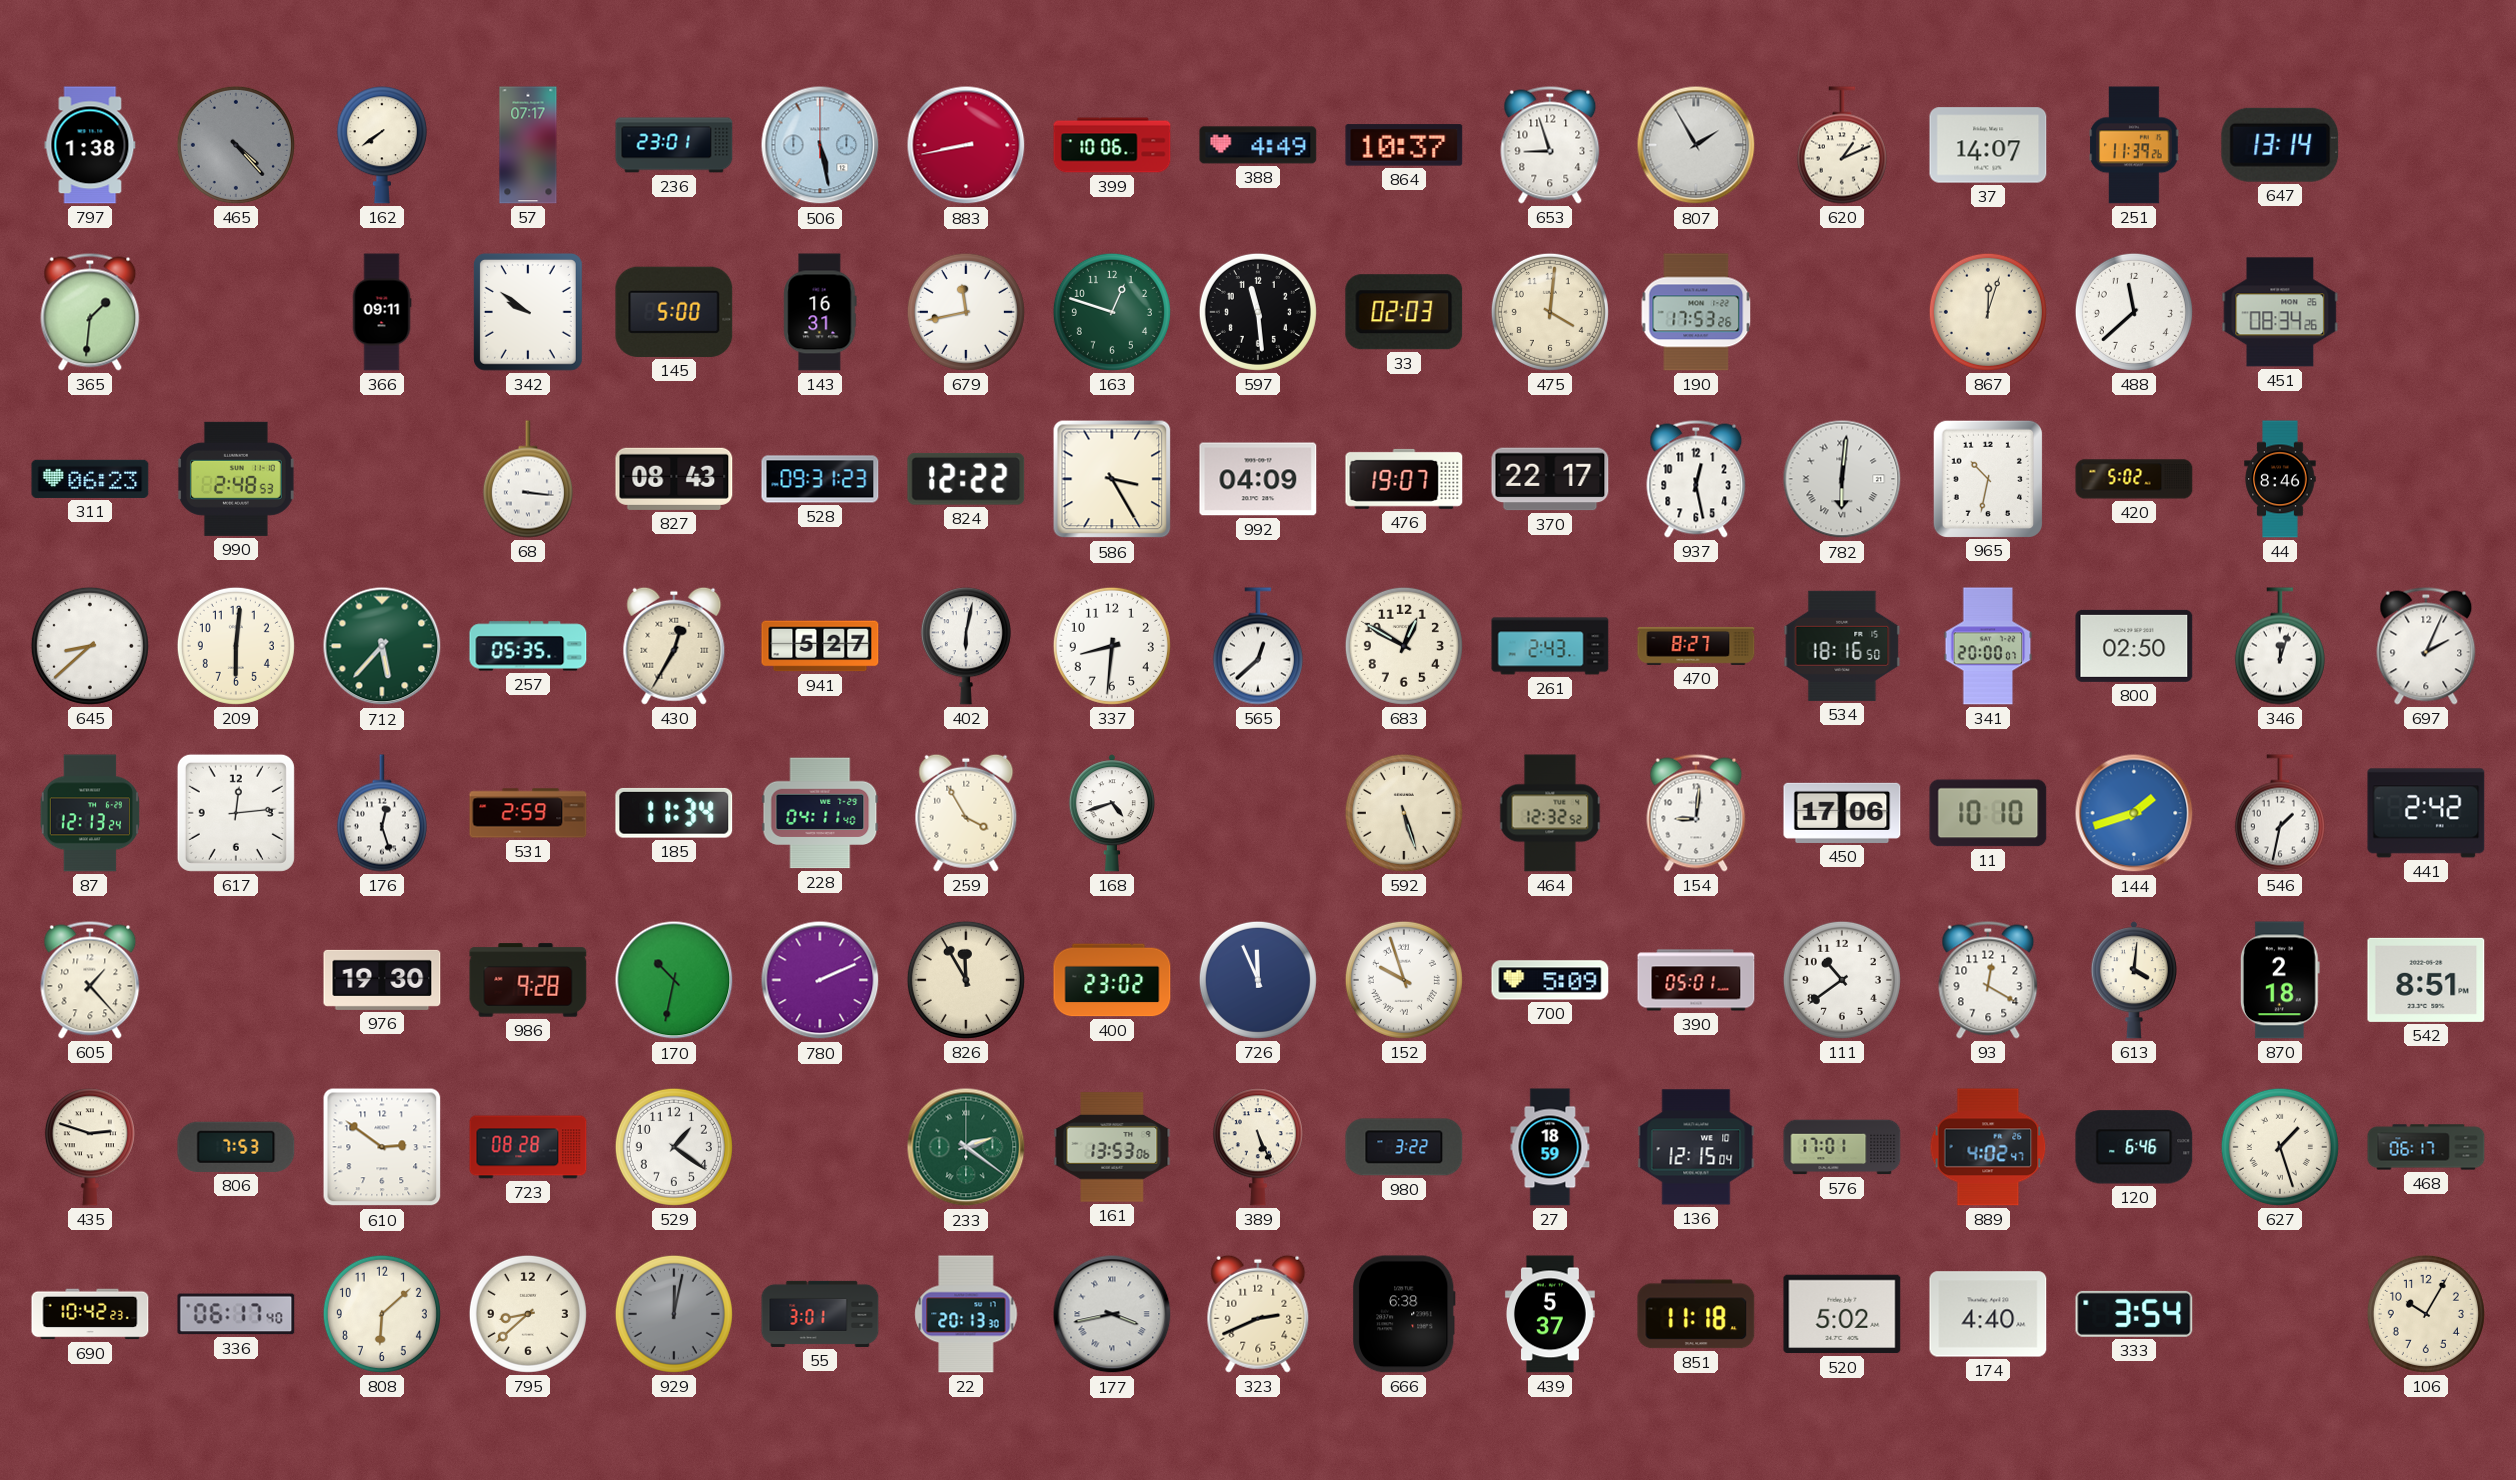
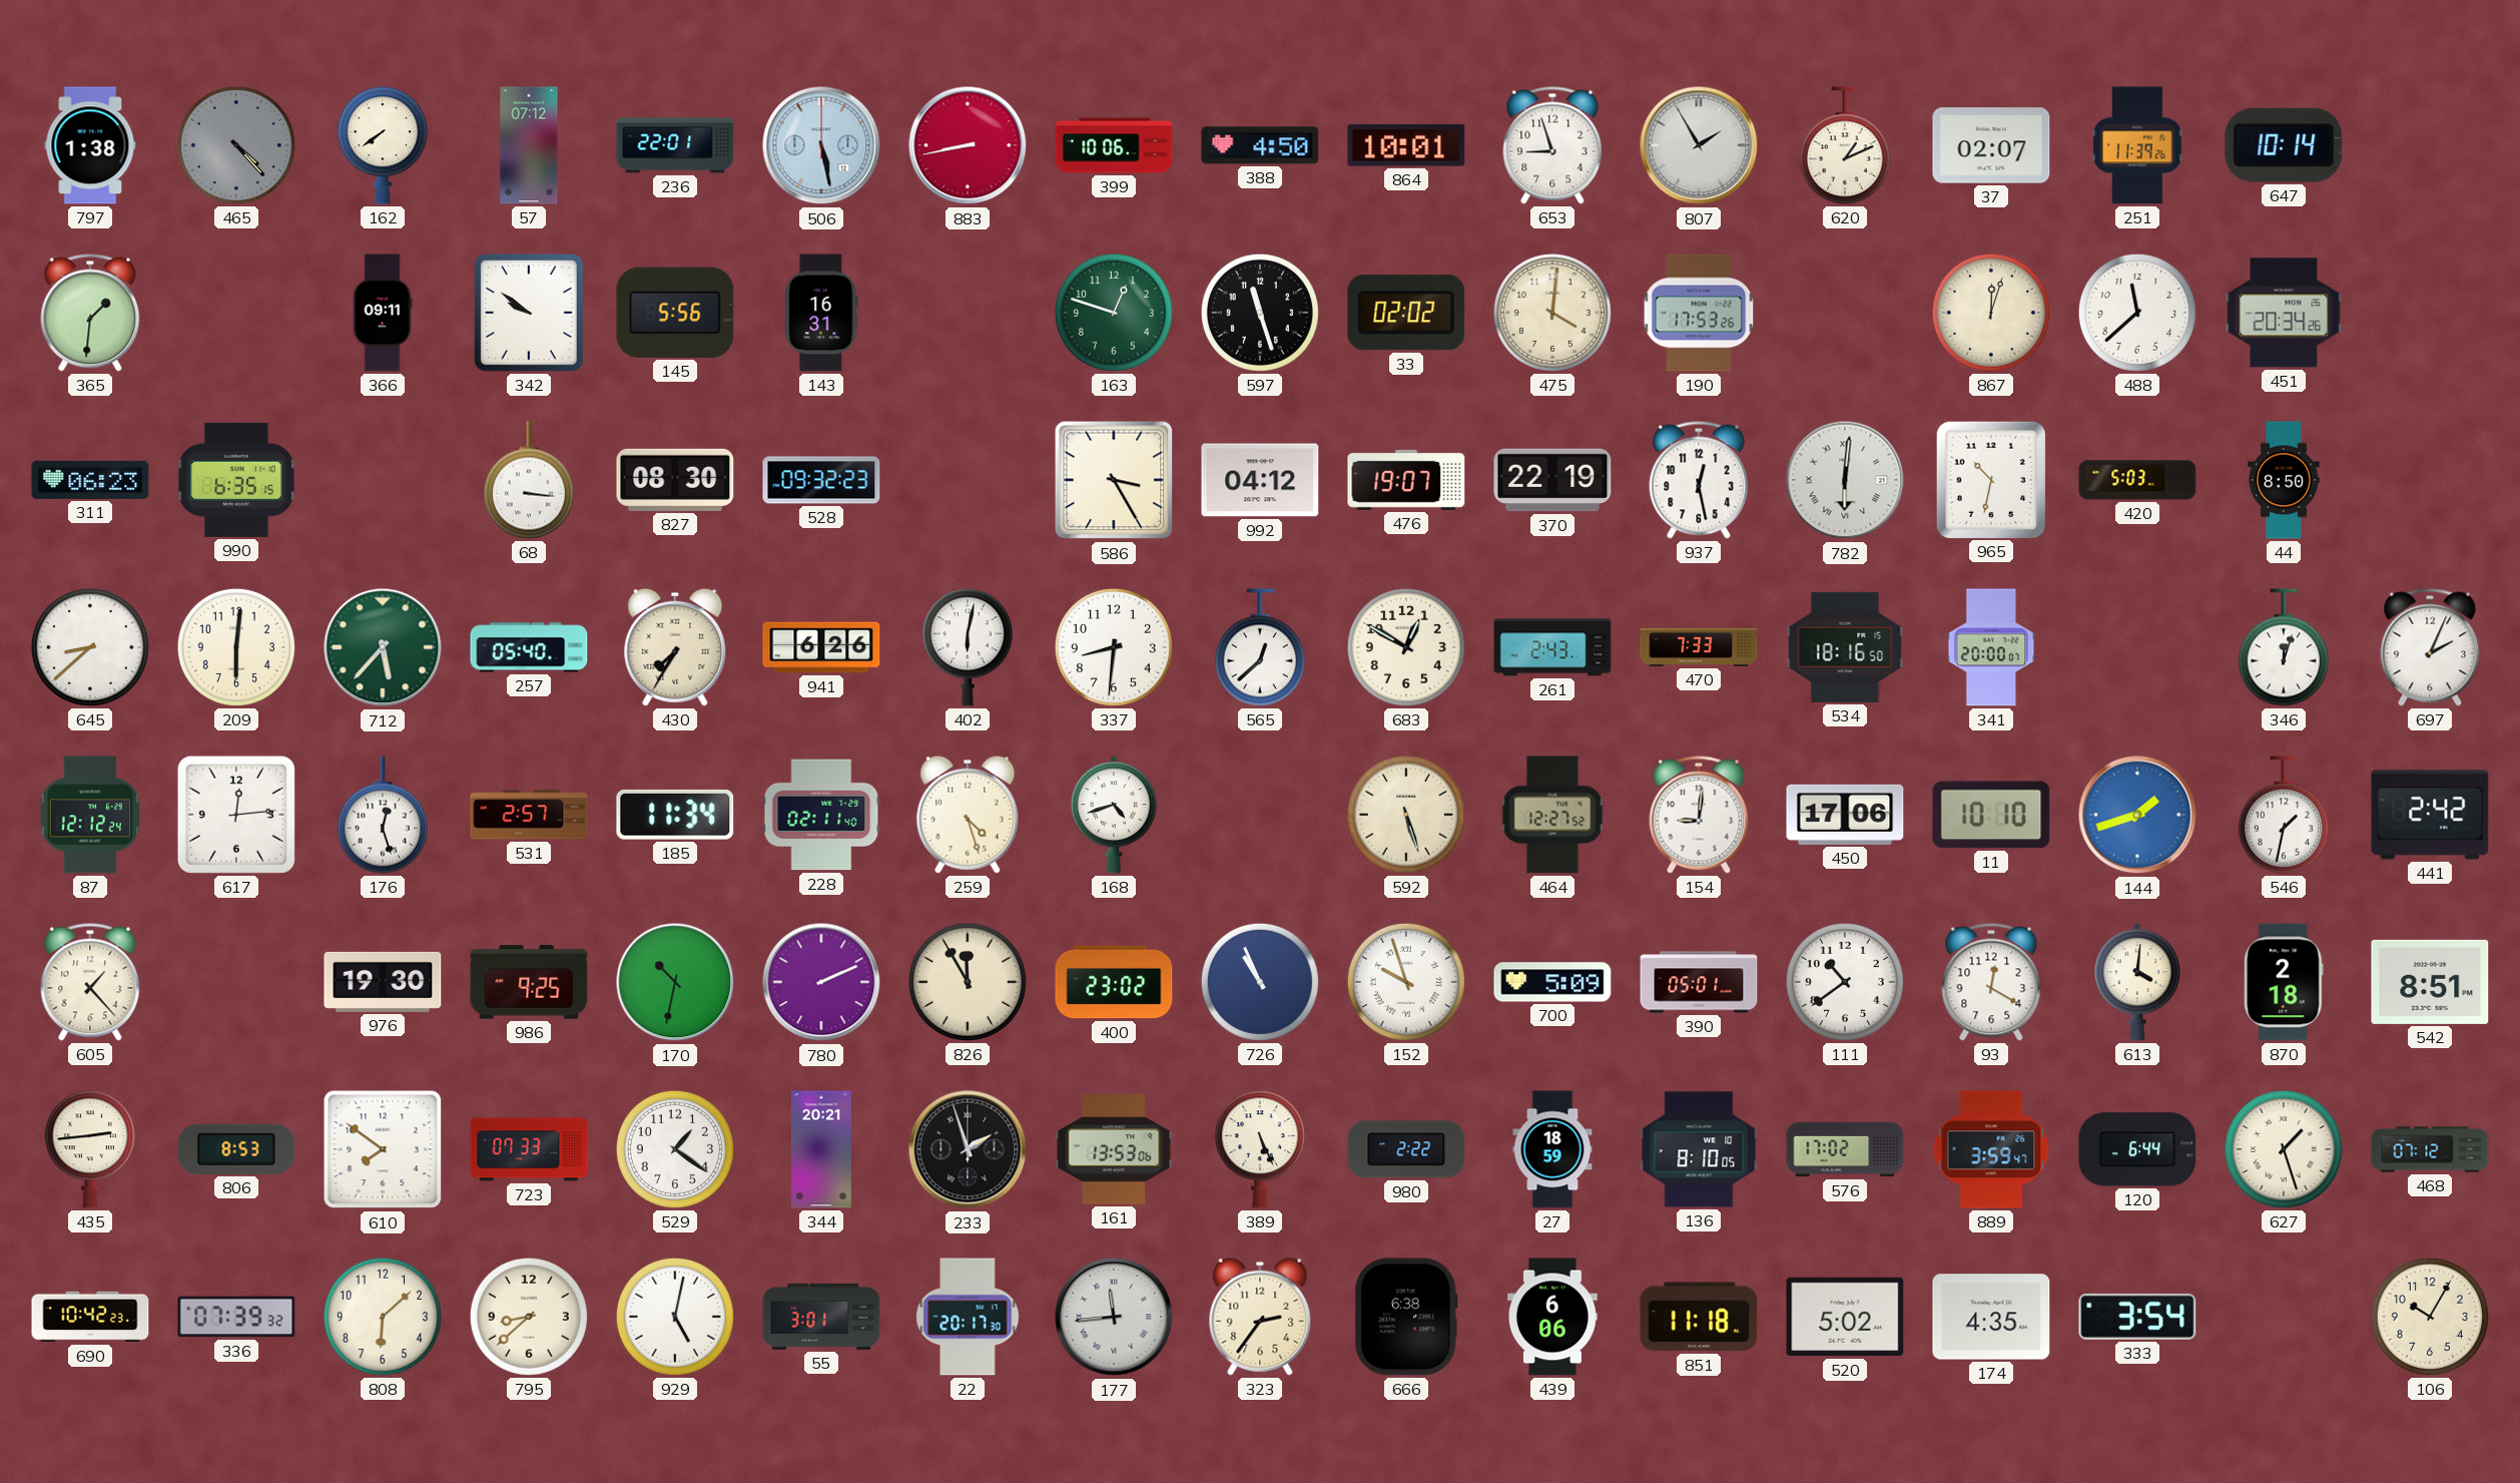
57: 07:17 -> 07:12
236: 23:01 -> 22:01
388: 4:49 -> 4:50
864: 10:37 -> 10:01
37: 14:07 -> 02:07
647: 13:14 -> 10:14
145: 5:00 -> 5:56
679: 11:43 -> none
597: 11:29 -> 11:27
33: 02:03 -> 02:02
451: 08:34 -> 20:34
990: 2:48 -> 6:35
827: 08:43 -> 08:30
528: 09:31 -> 09:32
824: 12:22 -> none
992: 04:09 -> 04:12
370: 22:17 -> 22:19
420: 5:02 -> 5:03
44: 8:46 -> 8:50
257: 05:35 -> 05:40
430: 12:35 -> 7:35
941: 5:27 -> 6:26
470: 8:27 -> 7:33
800: 02:50 -> none
87: 12:13 -> 12:12
531: 2:59 -> 2:57
228: 04:11 -> 02:11
259: 3:55 -> 4:27
464: 12:32 -> 12:27
986: 9:28 -> 9:25
726: 11:56 -> 10:56
435: 2:48 -> 2:44
806: 7:53 -> 8:53
610: 2:51 -> 7:51
723: 08:28 -> 07:33
344: none -> 20:21
233: 2:21 -> 1:57
233 dial: green -> black
980: 3:22 -> 2:22
136: 12:15 -> 8:10
576: 17:01 -> 17:02
889: 4:02 -> 3:59
120: 6:46 -> 6:44
468: 06:17 -> 07:12
336: 06:17 -> 07:39
929: 12:02 -> 5:02
929 dial: grey -> white
22: 20:13 -> 20:17
177: 3:43 -> 11:44
323: 2:41 -> 2:36
439: 5:37 -> 6:06
174: 4:40 -> 4:35
